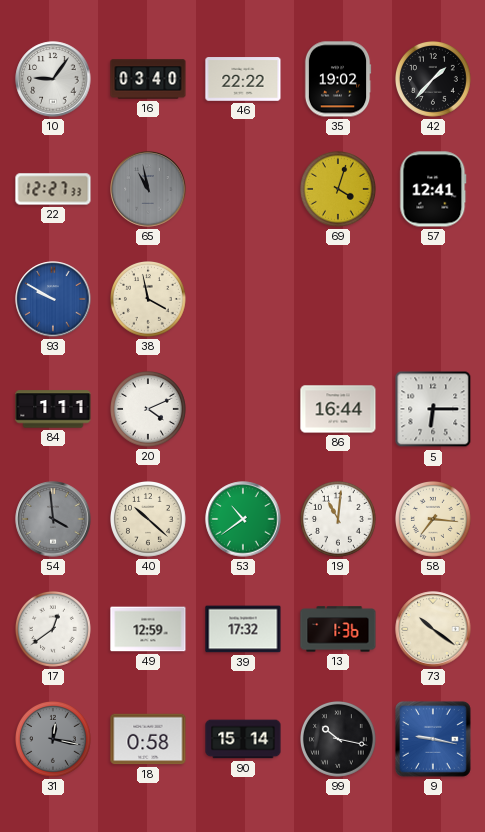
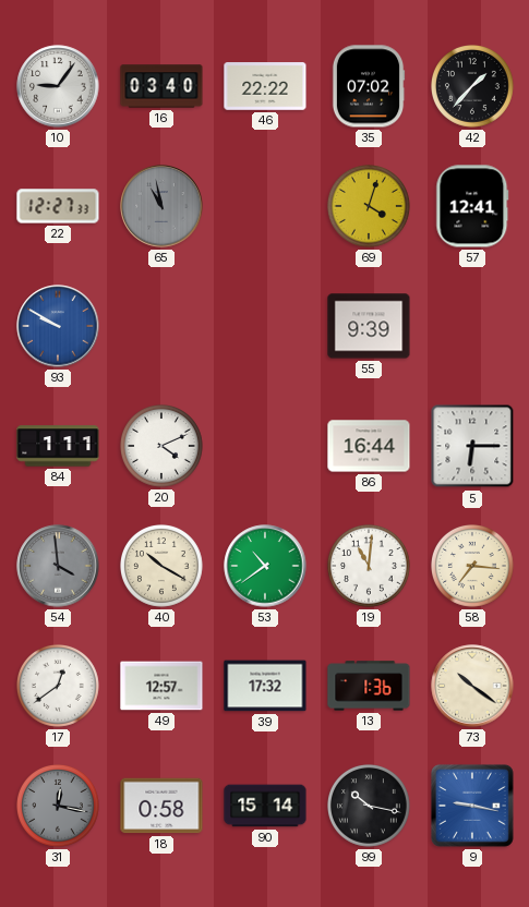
35: 19:02 -> 07:02
38: 3:58 -> none
55: none -> 9:39
40: 10:22 -> 10:20
49: 12:59 -> 12:57
